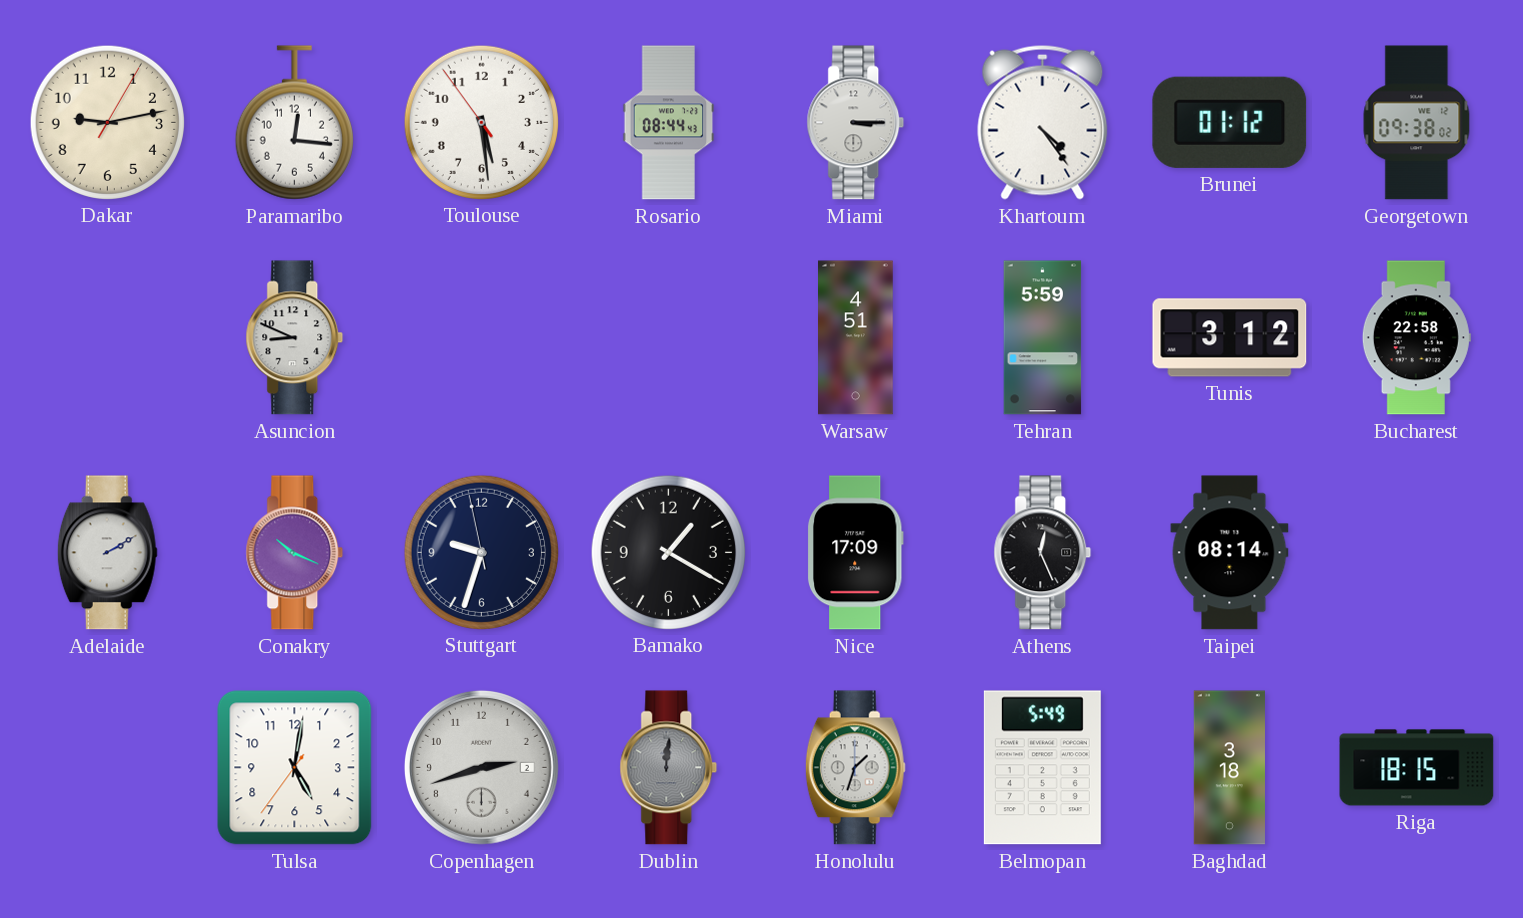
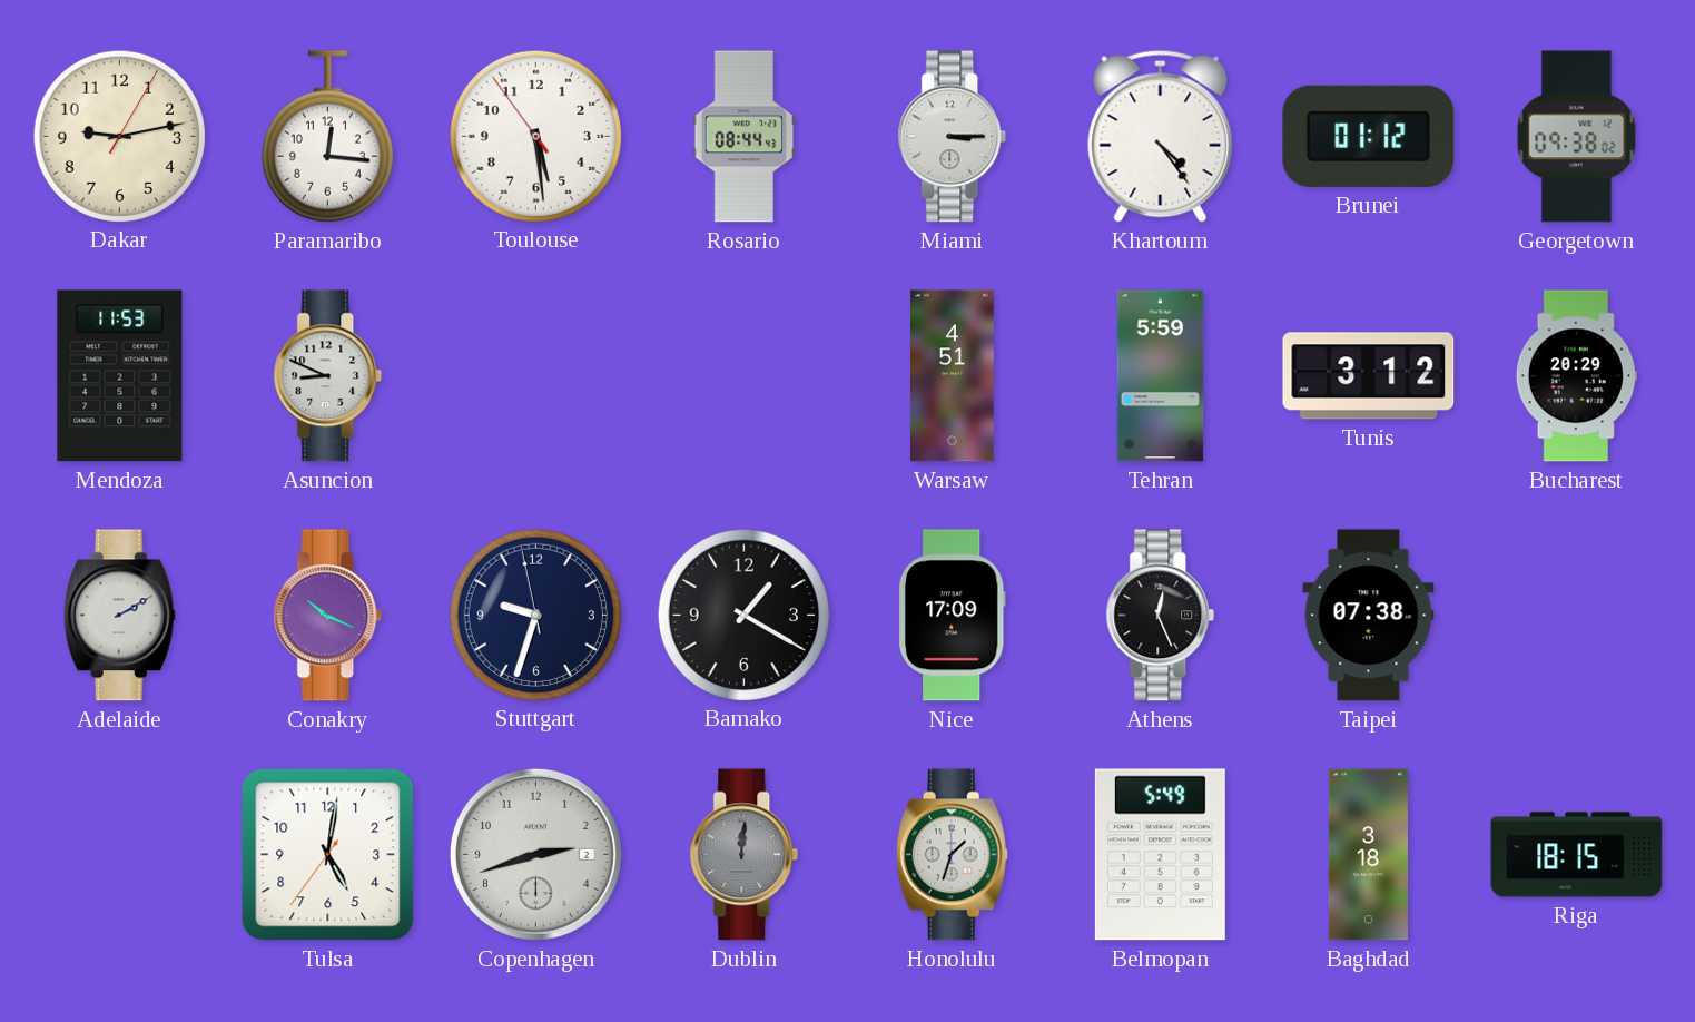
Mendoza: none -> 11:53
Bucharest: 22:58 -> 20:29
Taipei: 08:14 -> 07:38
